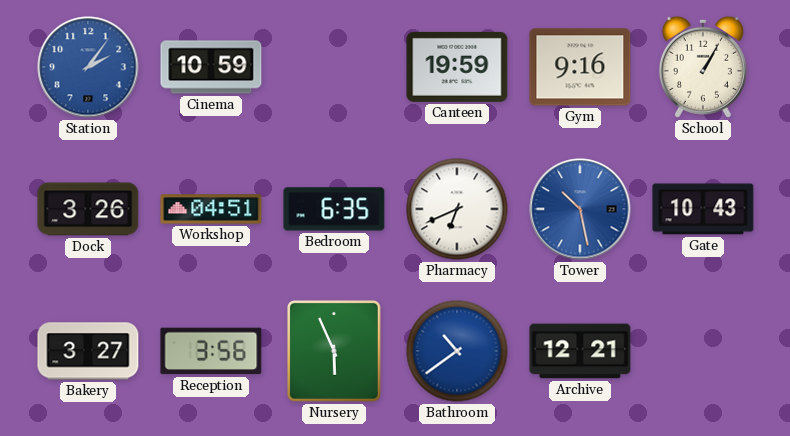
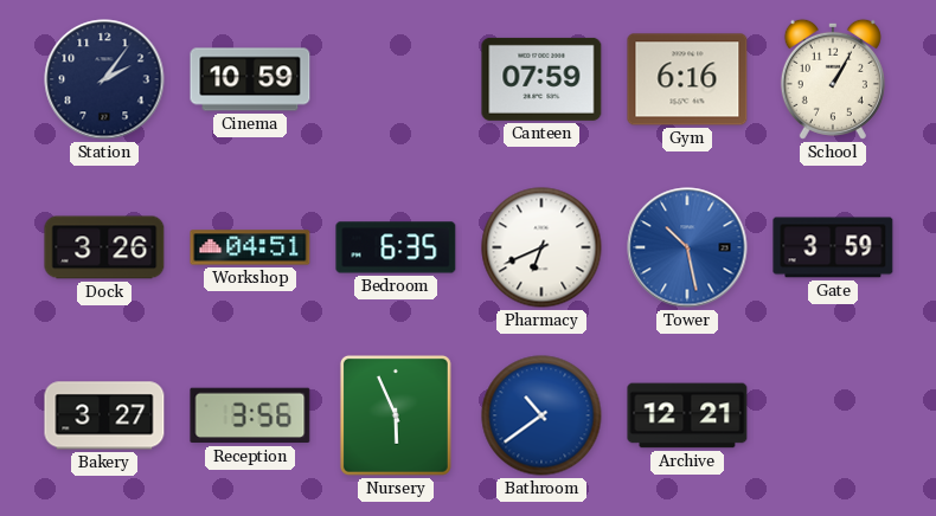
Station dial: blue -> navy
Canteen: 19:59 -> 07:59
Gym: 9:16 -> 6:16
Gate: 10:43 -> 3:59
